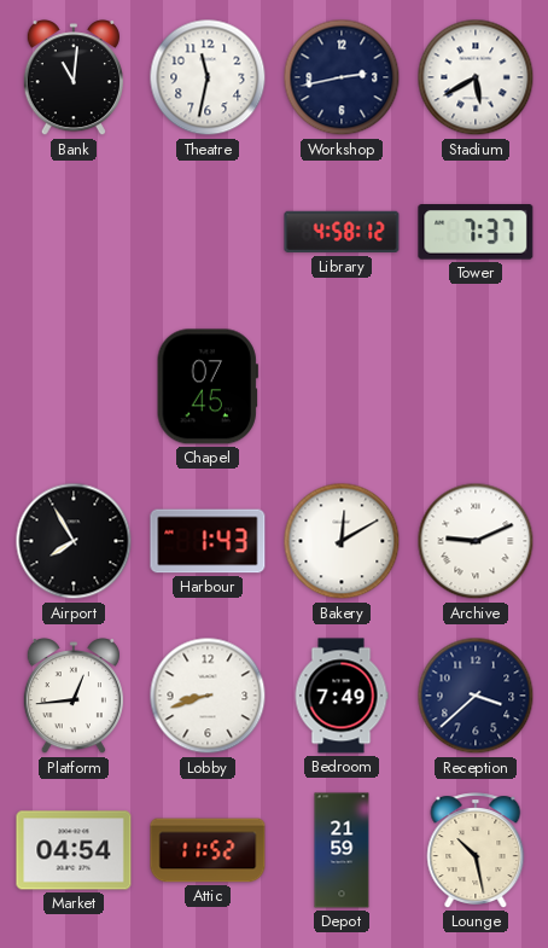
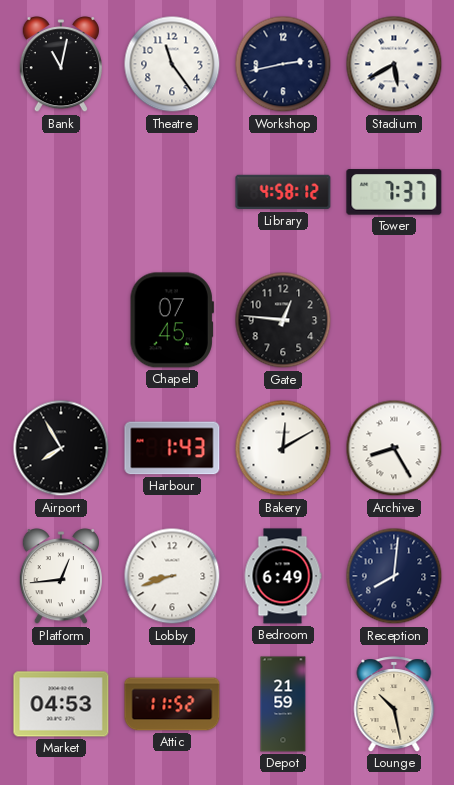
Bank: 11:01 -> 11:02
Theatre: 11:32 -> 11:24
Gate: none -> 12:46
Archive: 9:11 -> 8:25
Bedroom: 7:49 -> 6:49
Reception: 3:38 -> 8:01
Market: 04:54 -> 04:53
